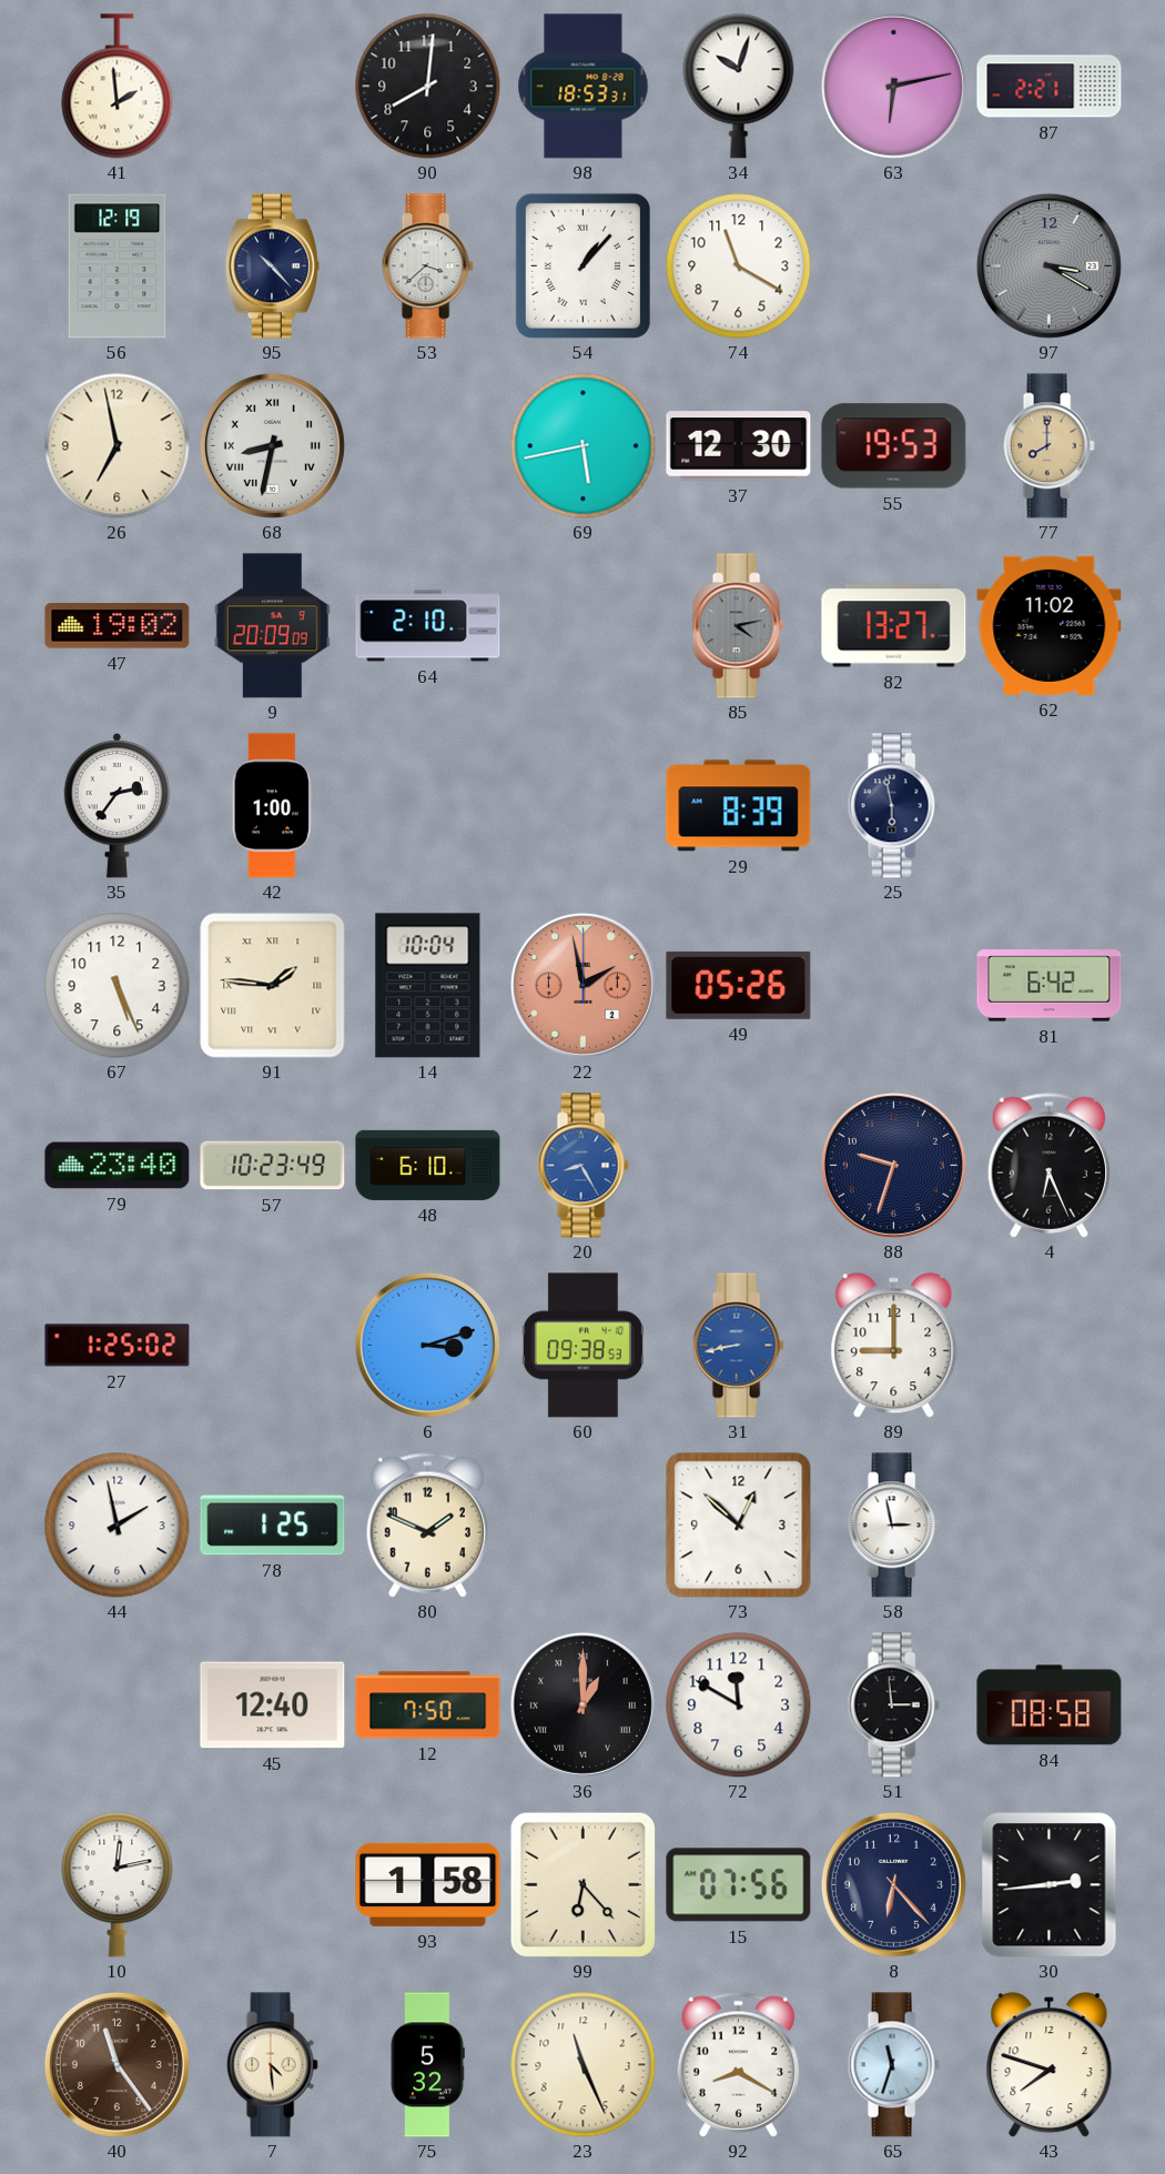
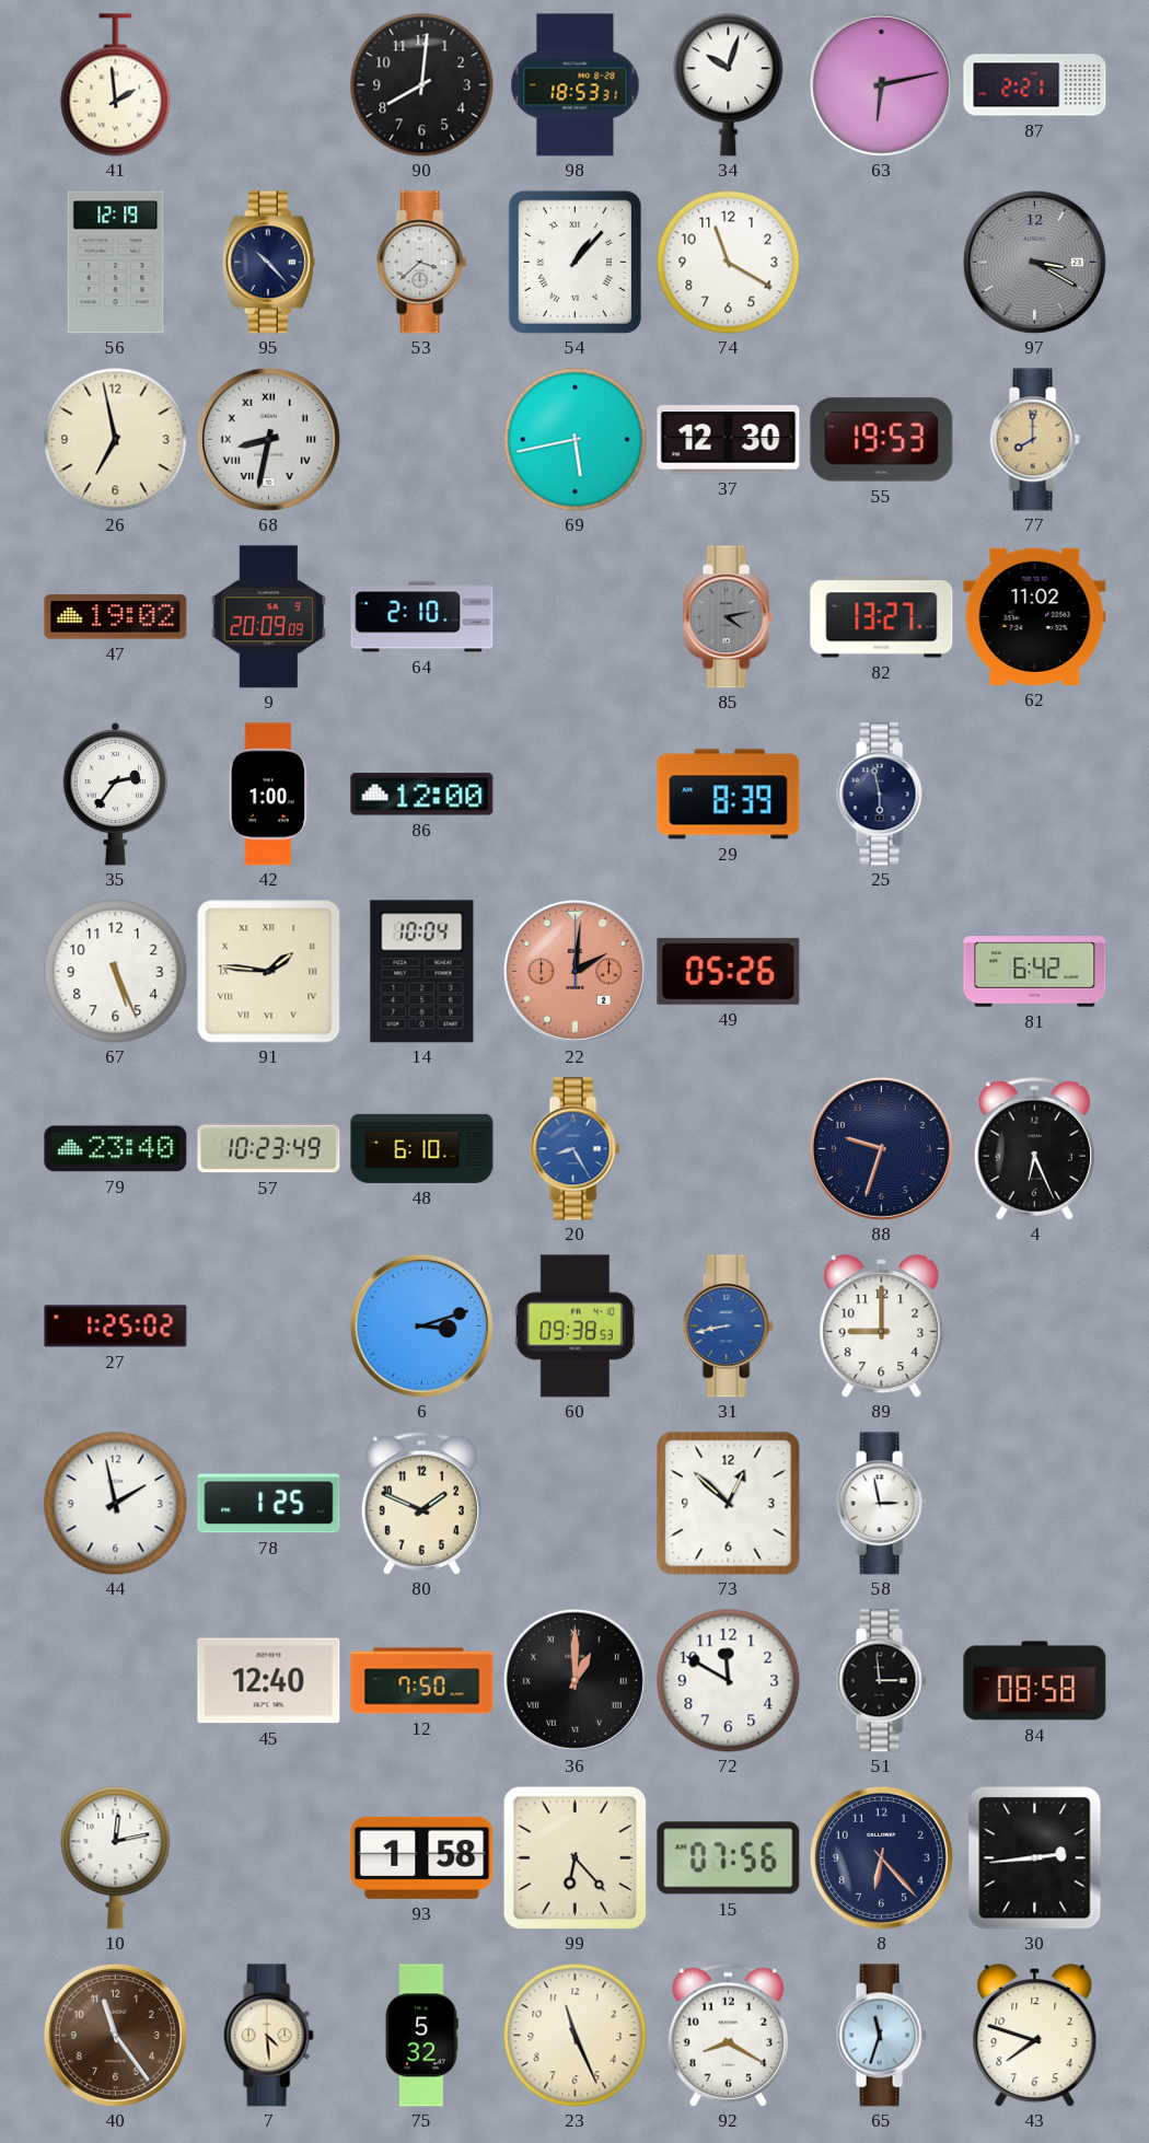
86: none -> 12:00
22: 1:58 -> 2:01
